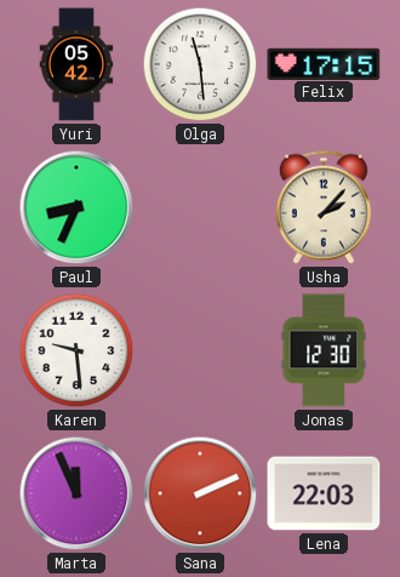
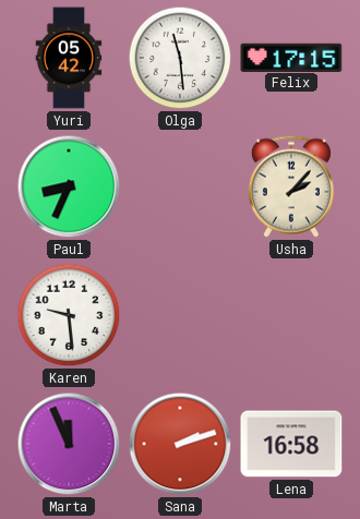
Jonas: 12:30 -> none
Sana: 2:11 -> 2:12
Lena: 22:03 -> 16:58
